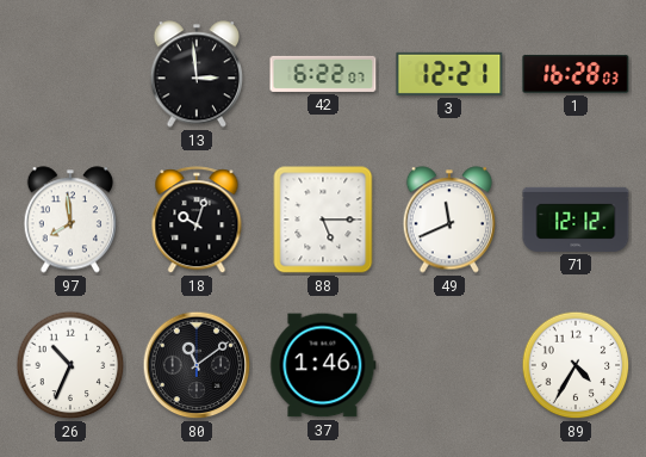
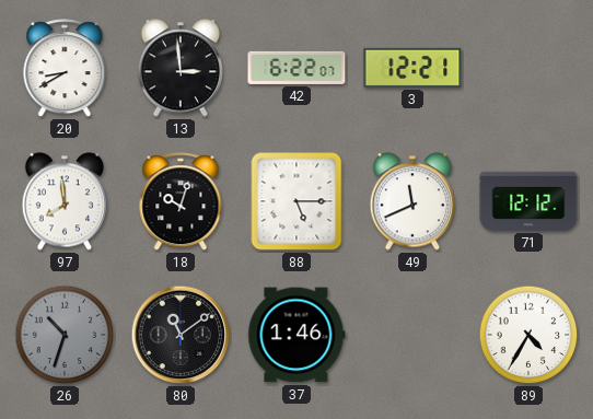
20: none -> 8:40
1: 16:28 -> none
26: 10:34 -> 10:33
26 dial: white -> grey
